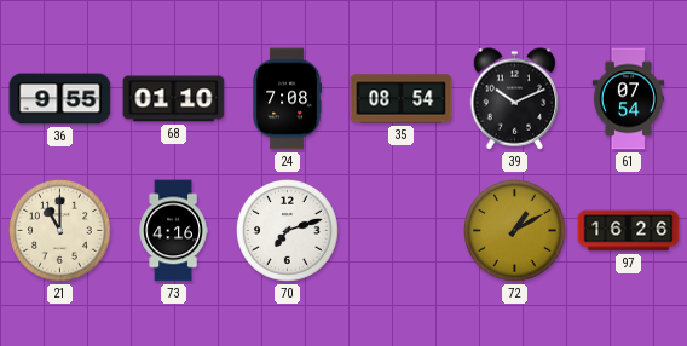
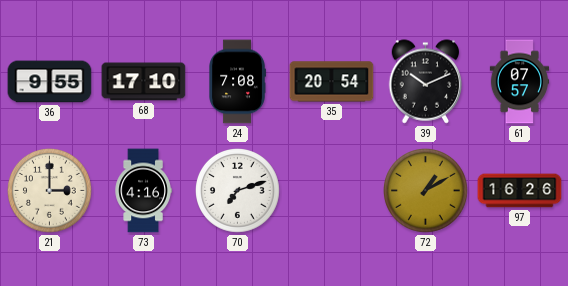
68: 01:10 -> 17:10
35: 08:54 -> 20:54
61: 07:54 -> 07:57
21: 11:00 -> 3:00
